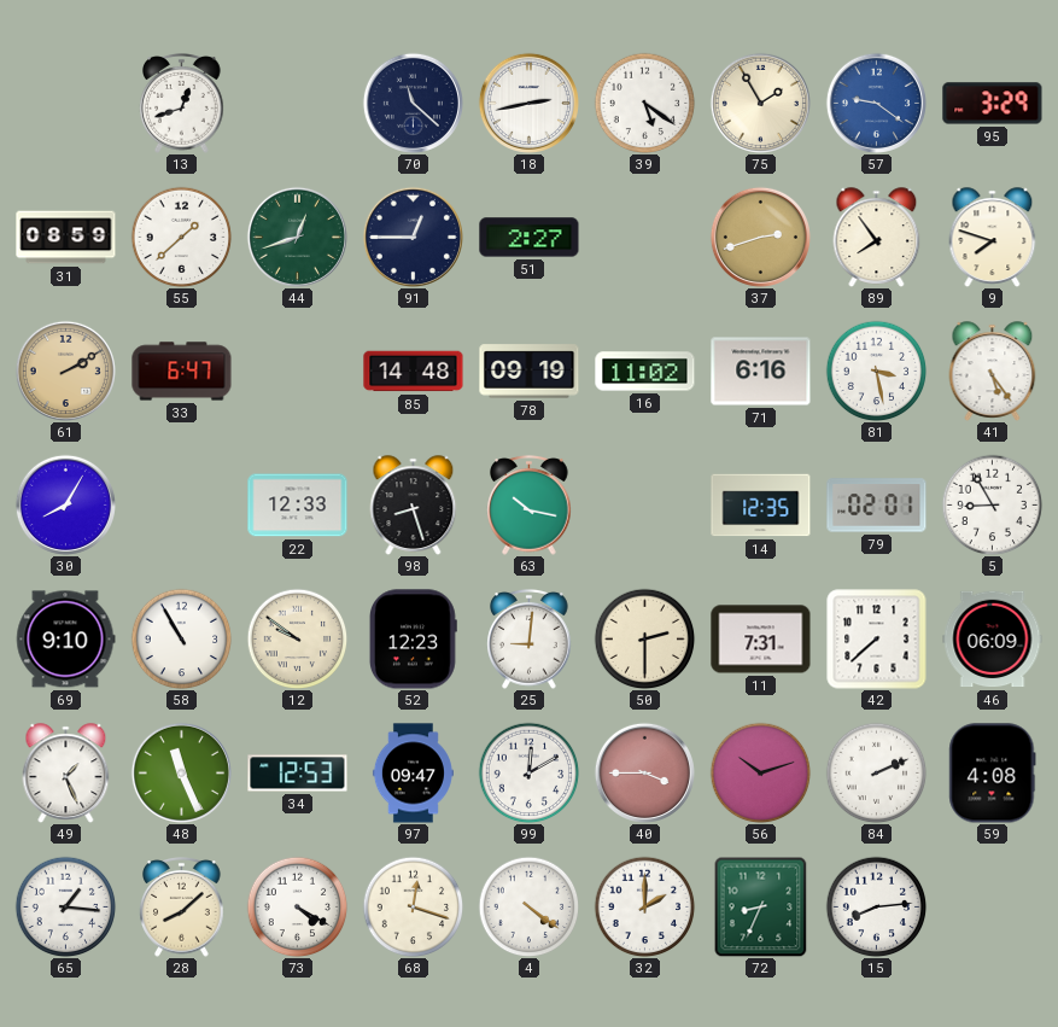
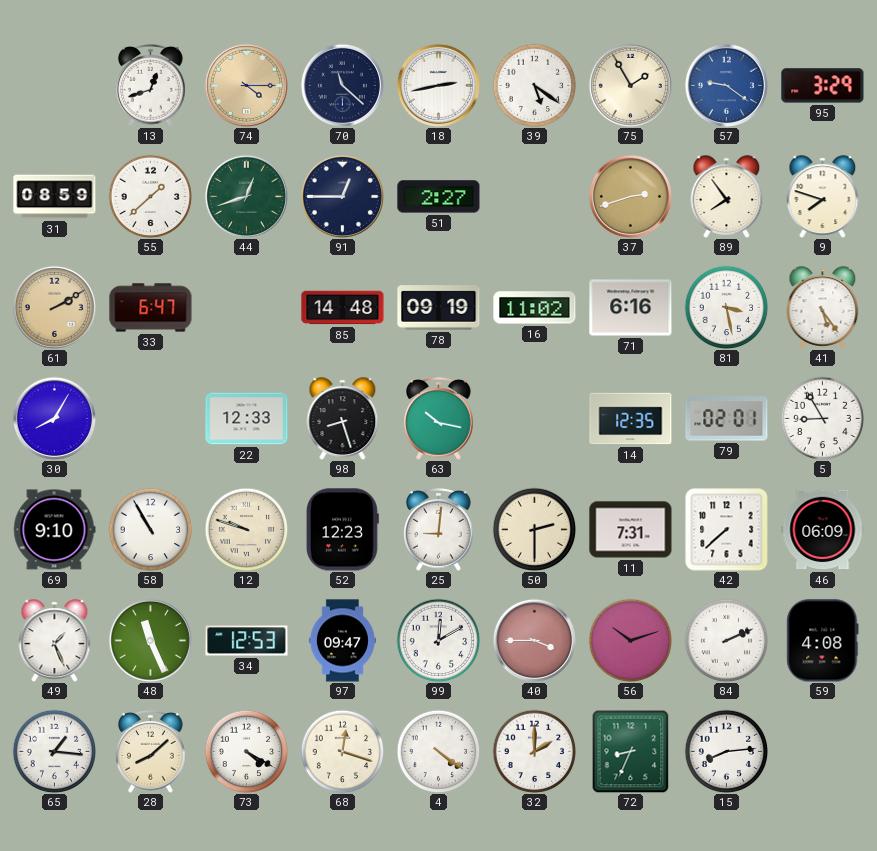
74: none -> 4:15
12: 9:51 -> 9:48
